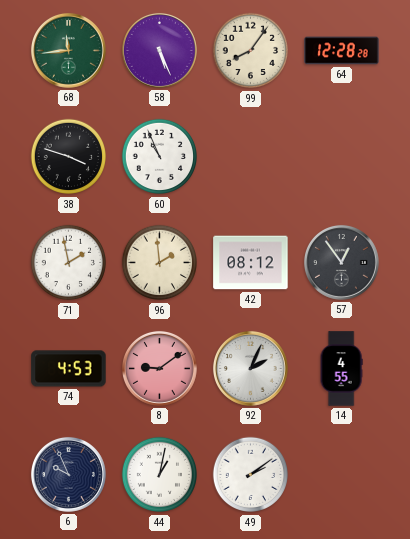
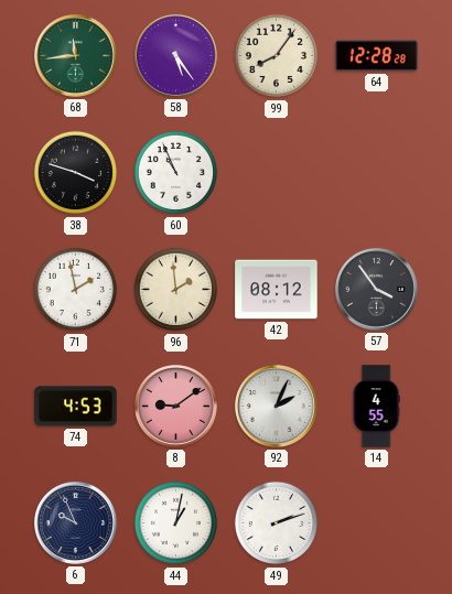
58: 5:26 -> 5:24
57: 12:54 -> 3:54
49: 2:09 -> 2:12
